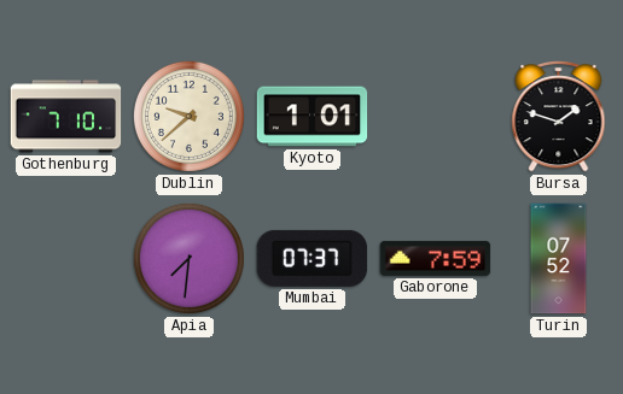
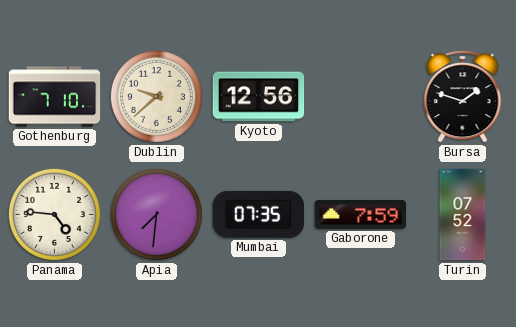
Kyoto: 1:01 -> 12:56
Panama: none -> 4:46
Mumbai: 07:37 -> 07:35
